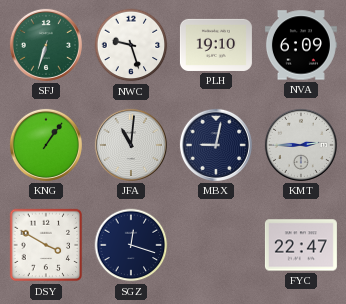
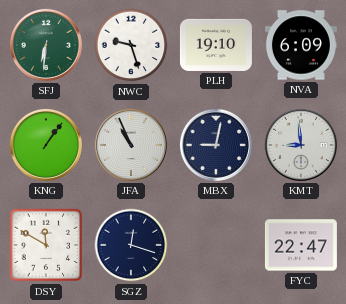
SFJ: 6:33 -> 6:31
JFA: 11:01 -> 10:56
KMT: 2:45 -> 8:59
DSY: 3:50 -> 11:50
